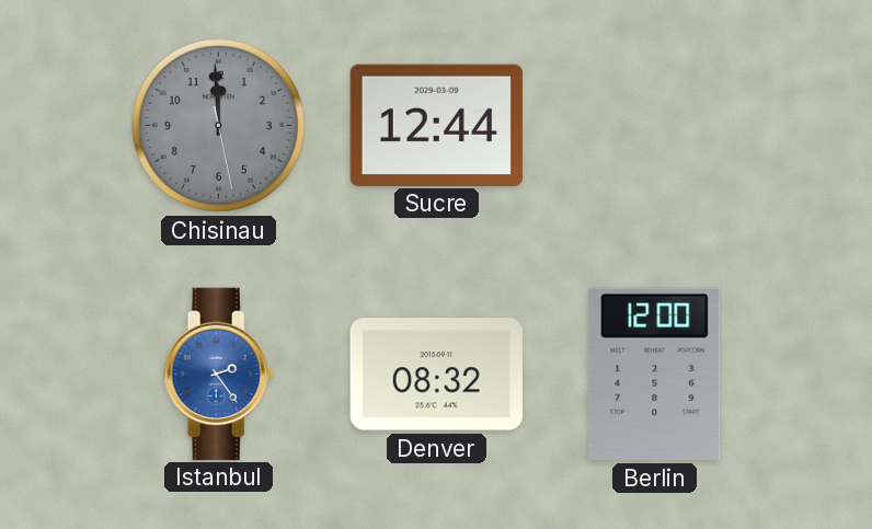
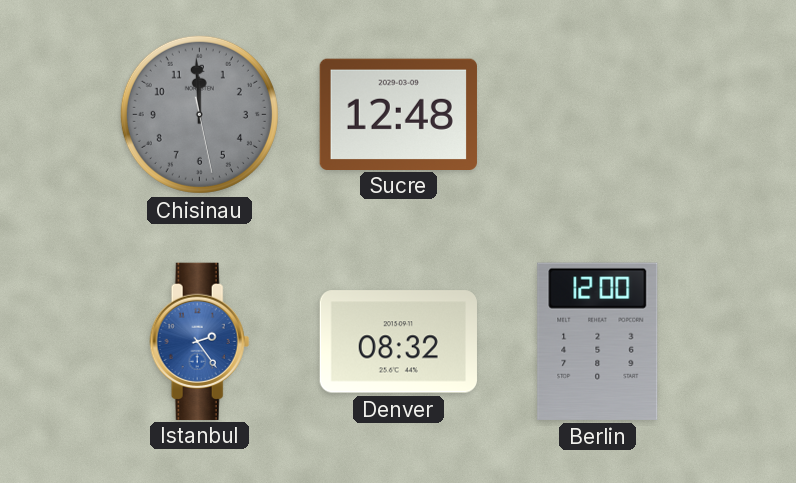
Sucre: 12:44 -> 12:48
